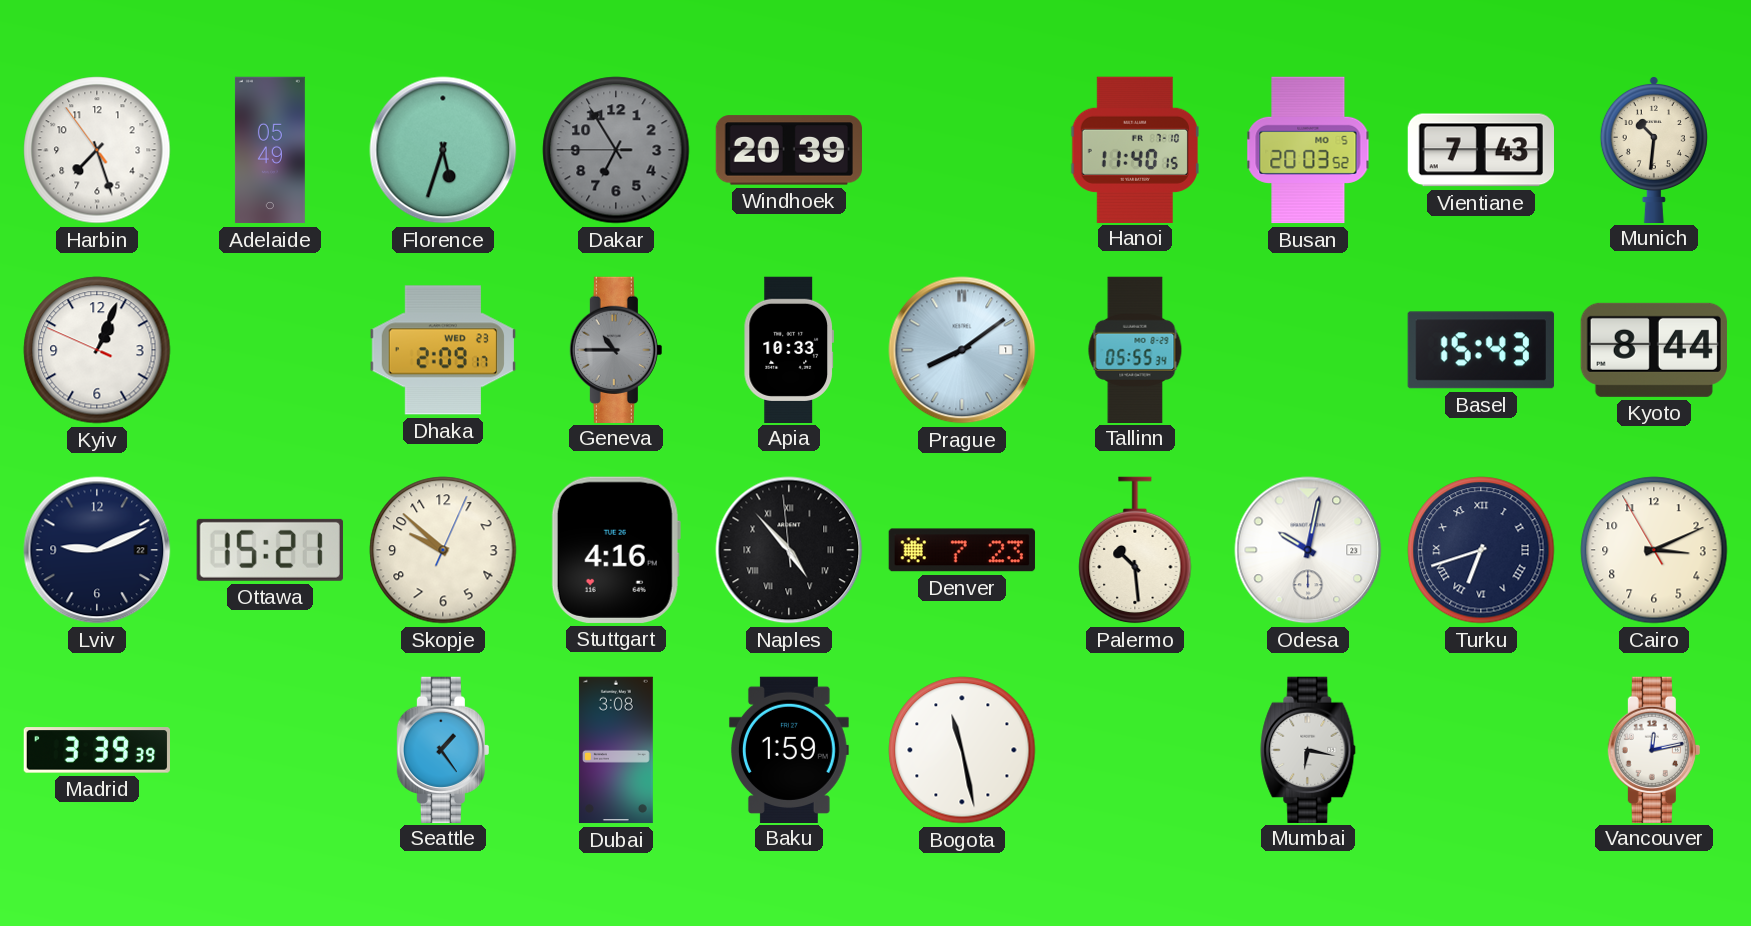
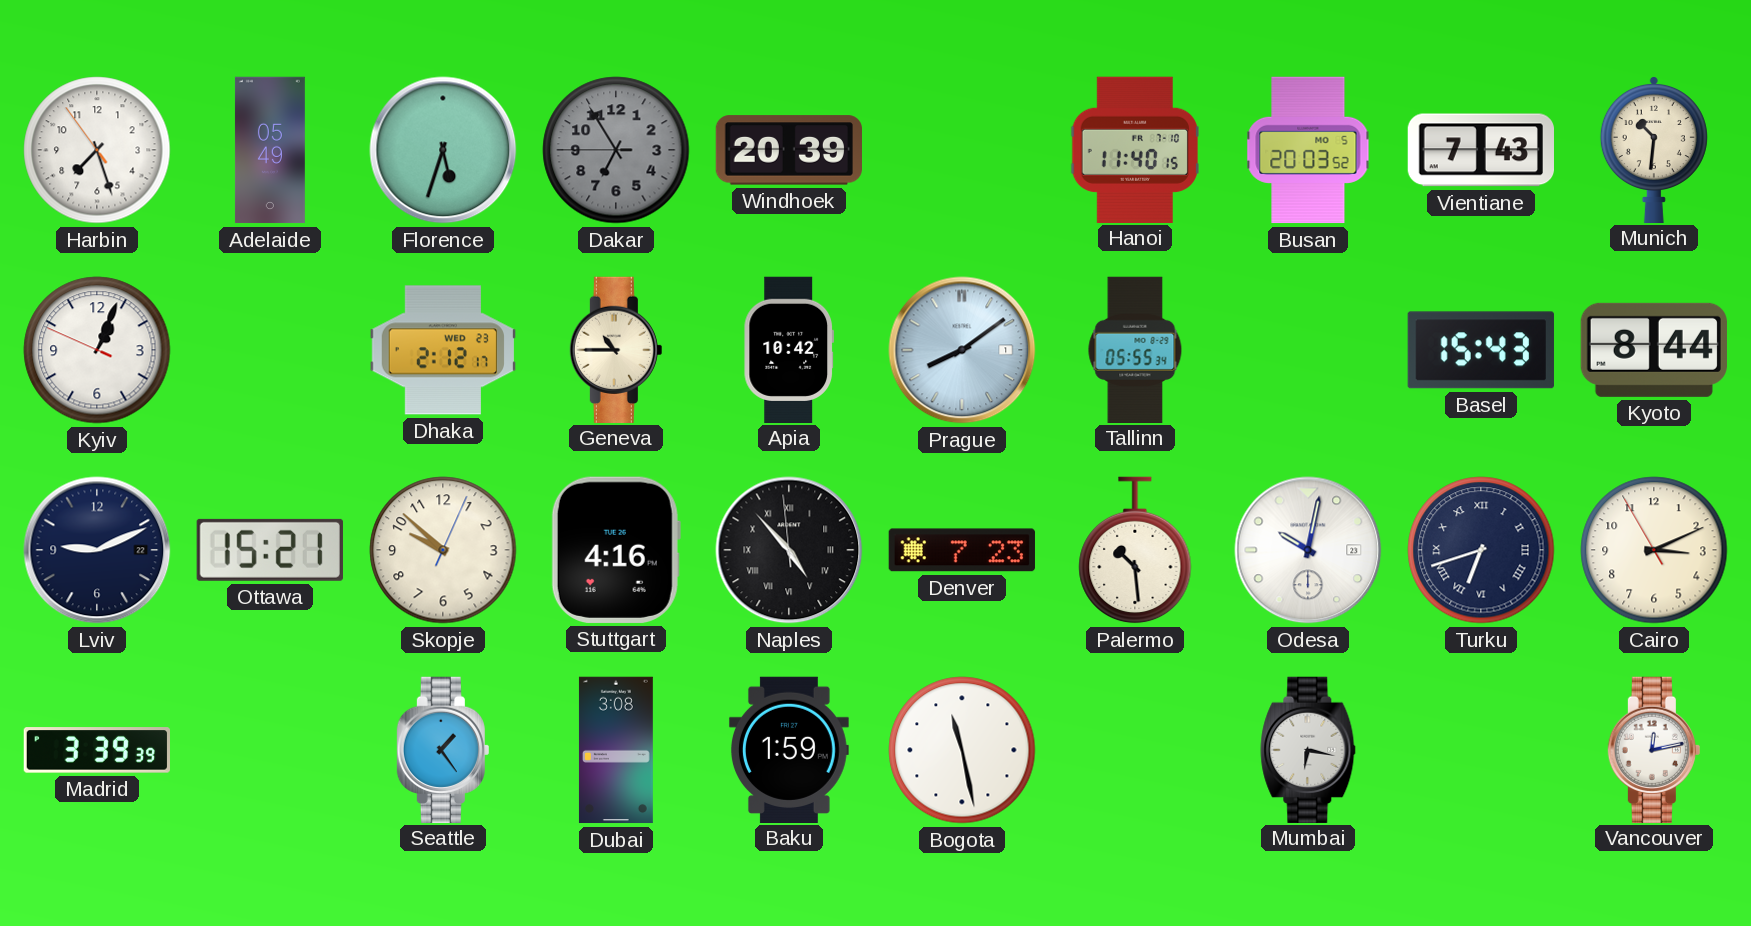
Dhaka: 2:09 -> 2:12
Geneva dial: grey -> cream
Apia: 10:33 -> 10:42
